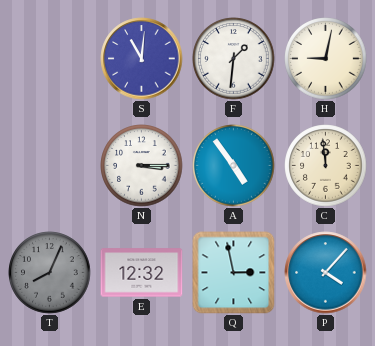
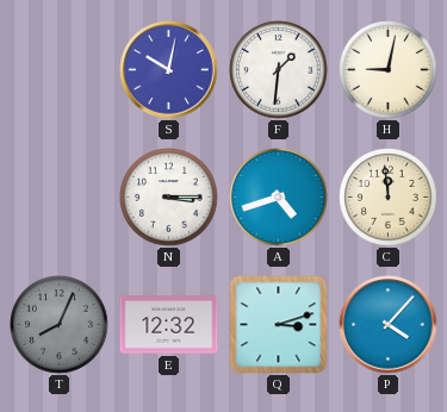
S: 11:01 -> 10:02
A: 4:54 -> 4:42
Q: 2:58 -> 3:12
